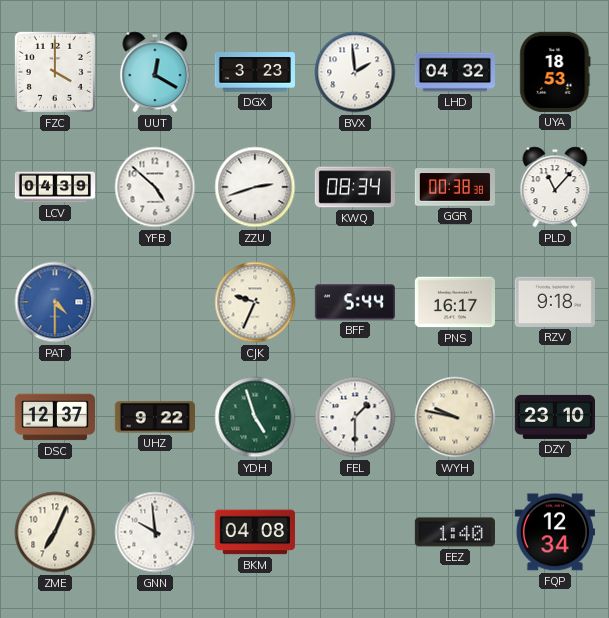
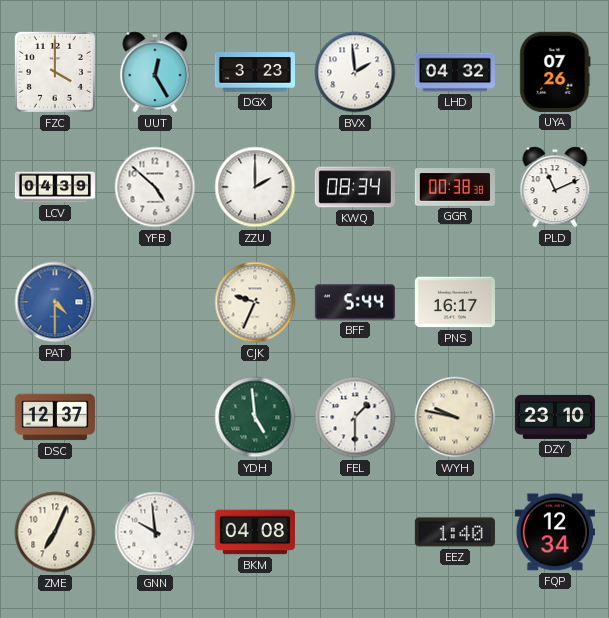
UUT: 12:20 -> 12:25
UYA: 18:53 -> 07:26
ZZU: 2:42 -> 2:00
PLD: 11:07 -> 11:11
RZV: 9:18 -> none
UHZ: 9:22 -> none
YDH: 4:57 -> 4:59
